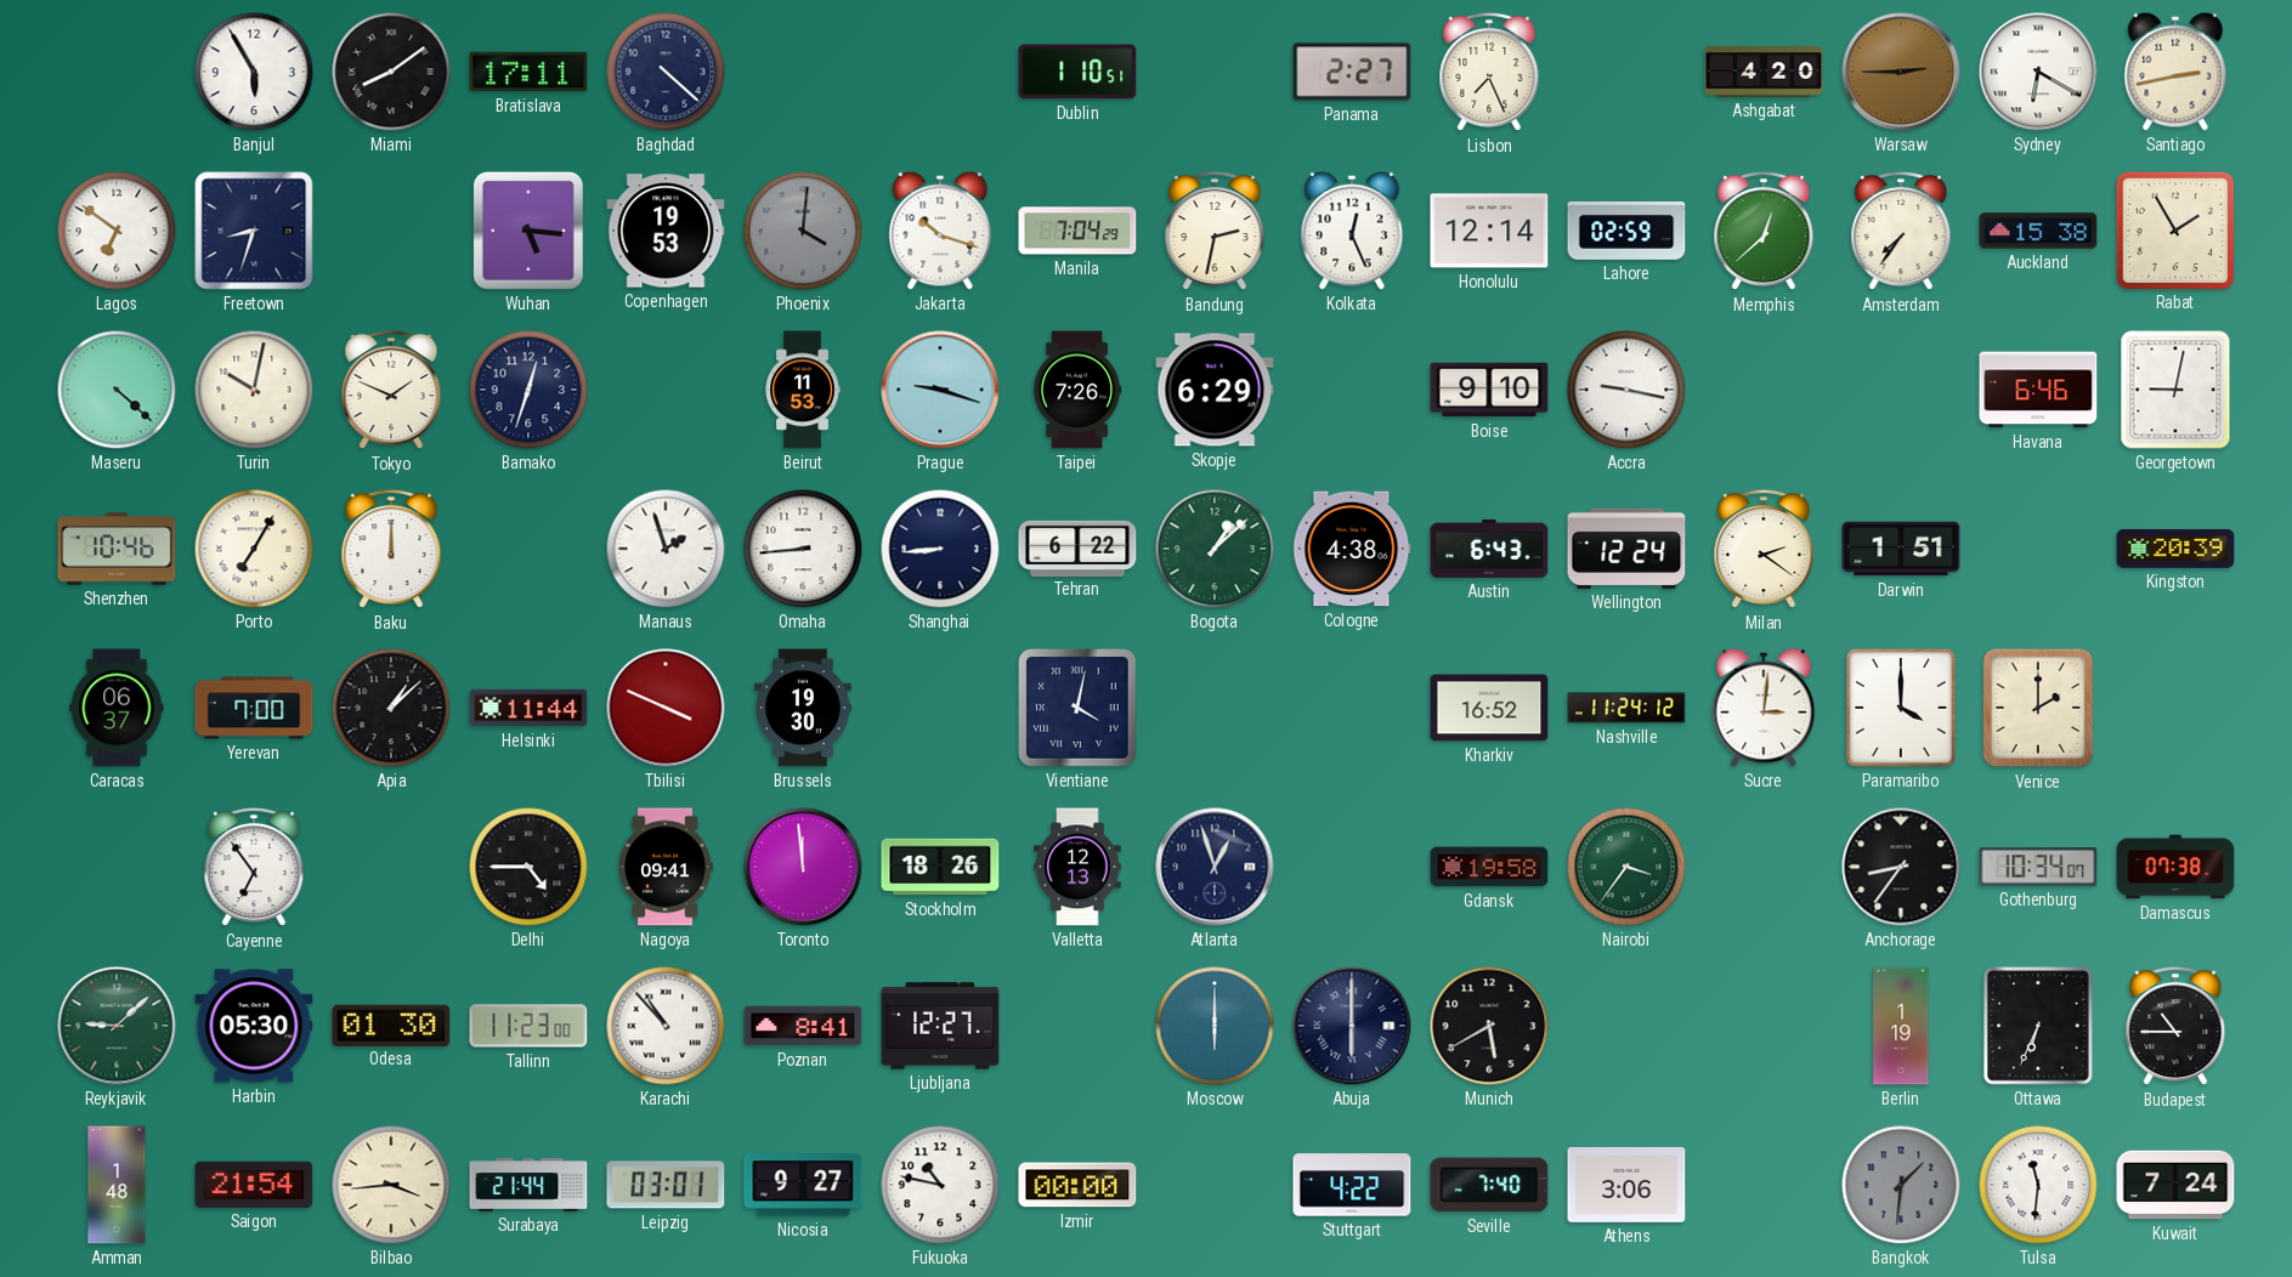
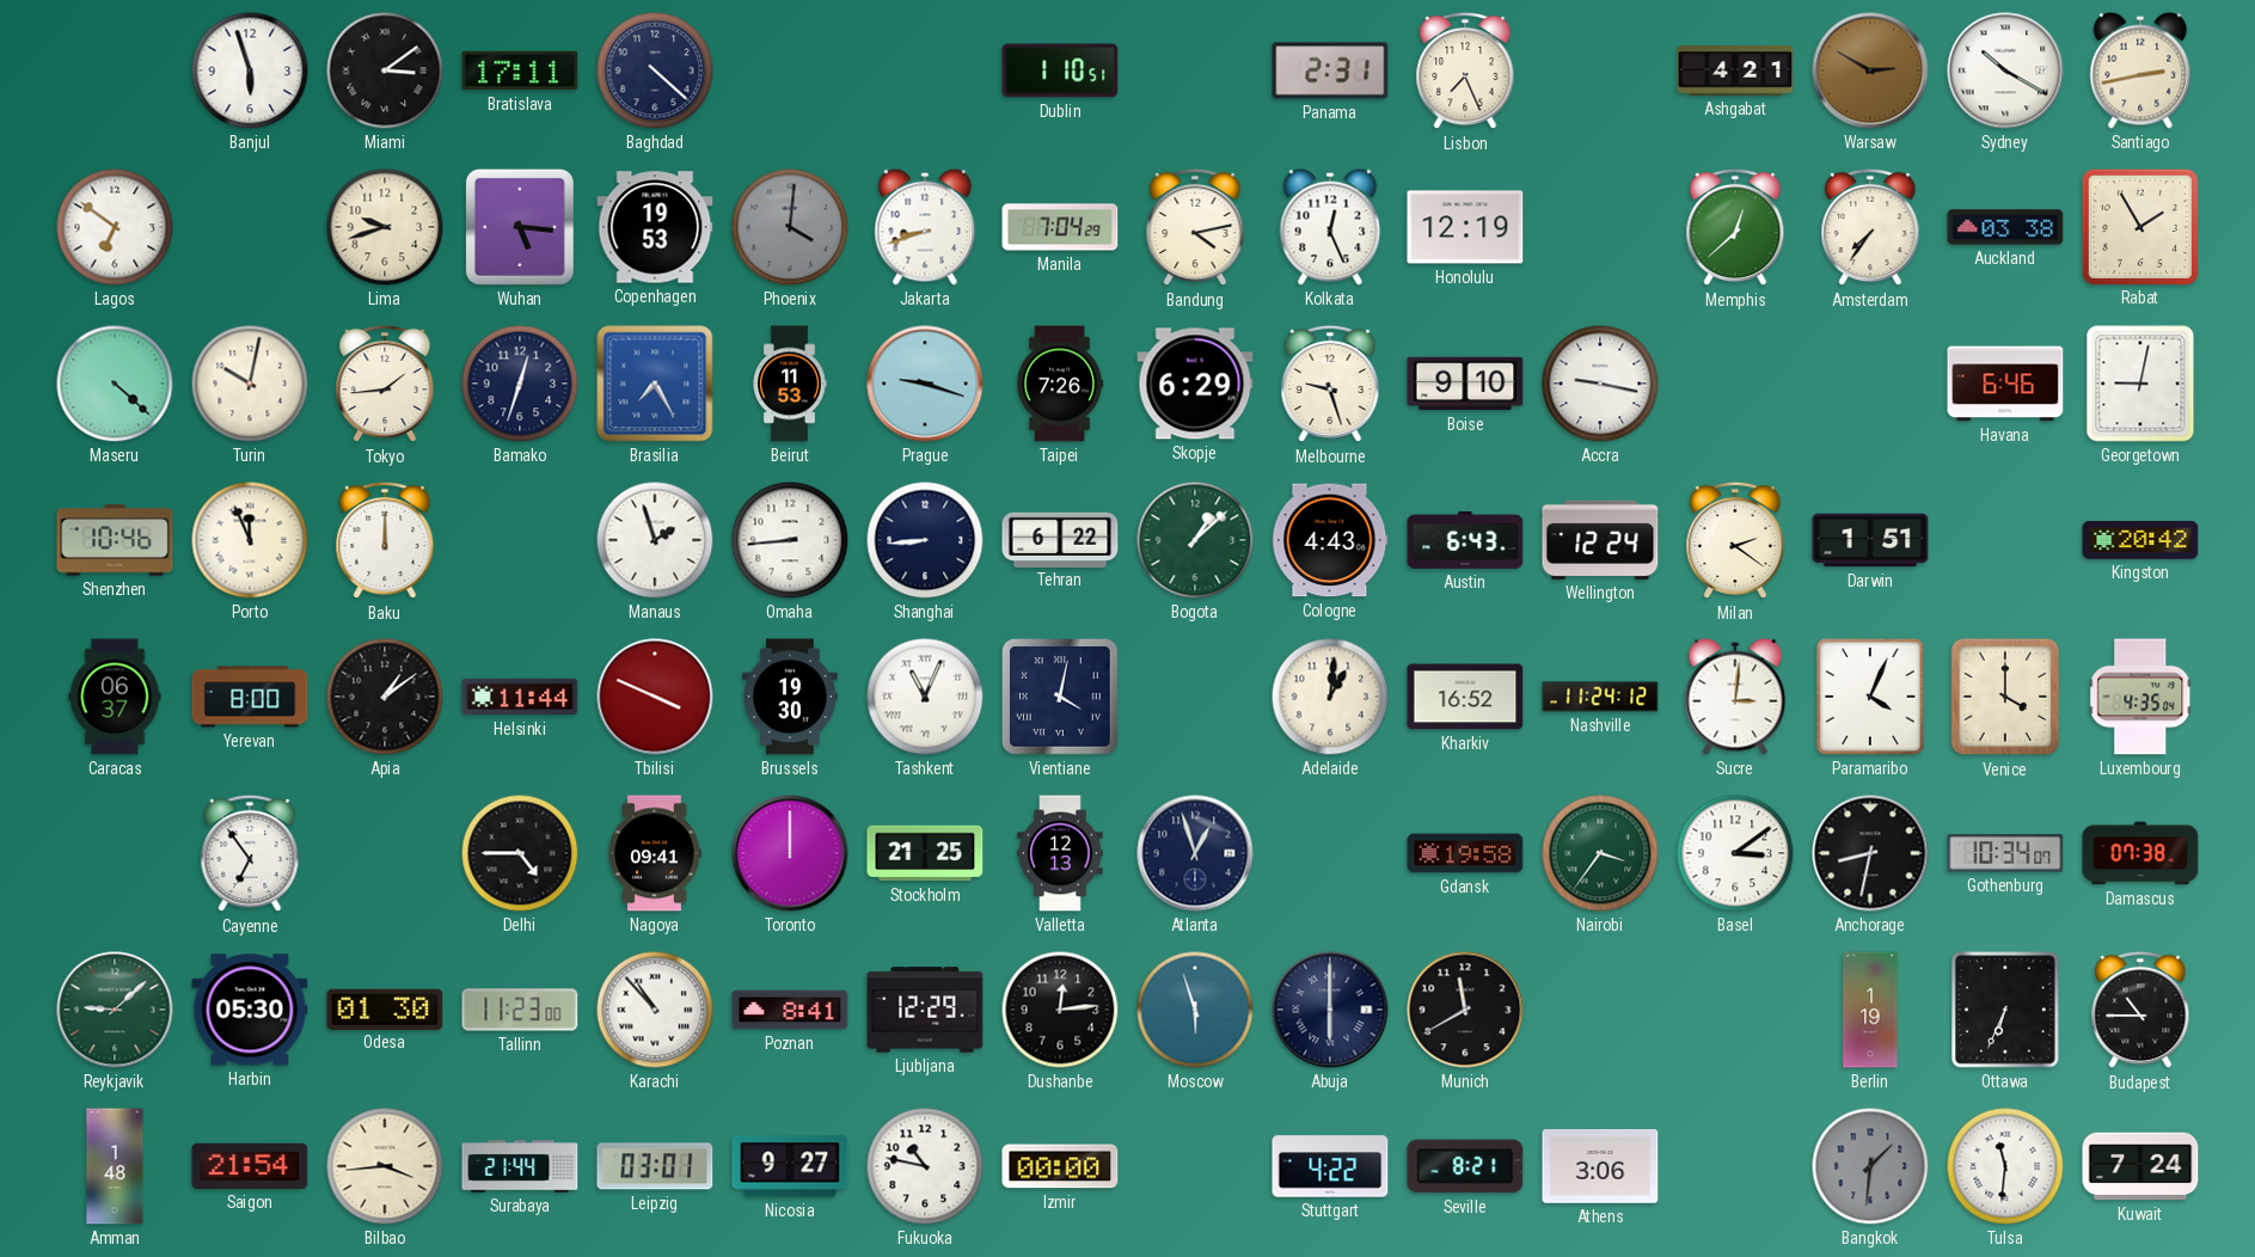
Banjul: 5:55 -> 5:57
Miami: 8:09 -> 3:09
Panama: 2:27 -> 2:31
Ashgabat: 4:20 -> 4:21
Warsaw: 2:45 -> 2:50
Sydney: 6:20 -> 10:20
Freetown: 8:33 -> none
Lima: none -> 9:42
Jakarta: 10:18 -> 8:42
Bandung: 2:32 -> 4:13
Honolulu: 12:14 -> 12:19
Lahore: 02:59 -> none
Auckland: 15:38 -> 03:38
Tokyo: 1:49 -> 1:44
Brasilia: none -> 7:25
Melbourne: none -> 9:27
Porto: 7:05 -> 11:56
Cologne: 4:38 -> 4:43
Kingston: 20:39 -> 20:42
Yerevan: 7:00 -> 8:00
Apia: 1:08 -> 1:09
Tashkent: none -> 11:04
Adelaide: none -> 1:01
Paramaribo: 4:00 -> 4:04
Venice: 2:00 -> 4:00
Luxembourg: none -> 4:35
Toronto: 11:59 -> 12:00
Stockholm: 18:26 -> 21:25
Basel: none -> 3:09
Anchorage: 8:36 -> 8:32
Ljubljana: 12:27 -> 12:29
Dushanbe: none -> 12:14
Moscow: 6:00 -> 5:57
Munich: 5:40 -> 11:40
Seville: 7:40 -> 8:21
